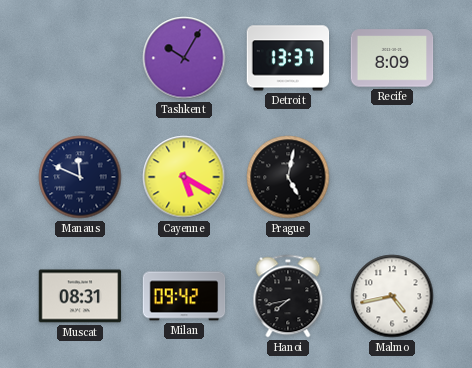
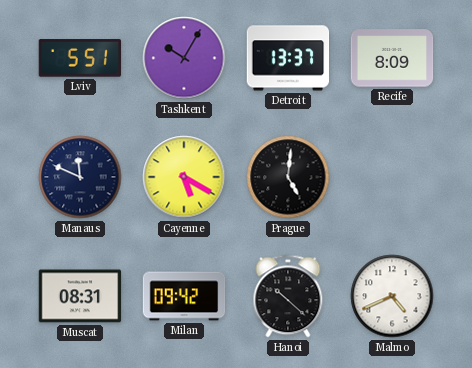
Lviv: none -> 5:51
Prague: 5:02 -> 5:01
Hanoi: 7:43 -> 10:22
Malmo: 4:43 -> 4:41
